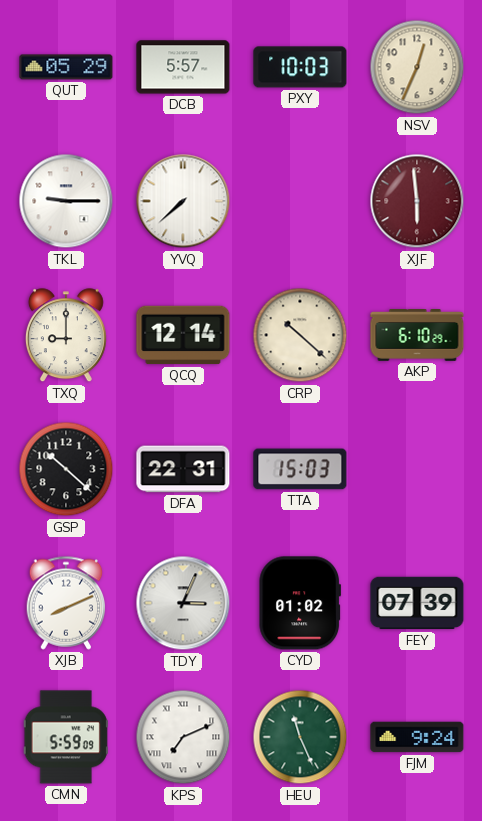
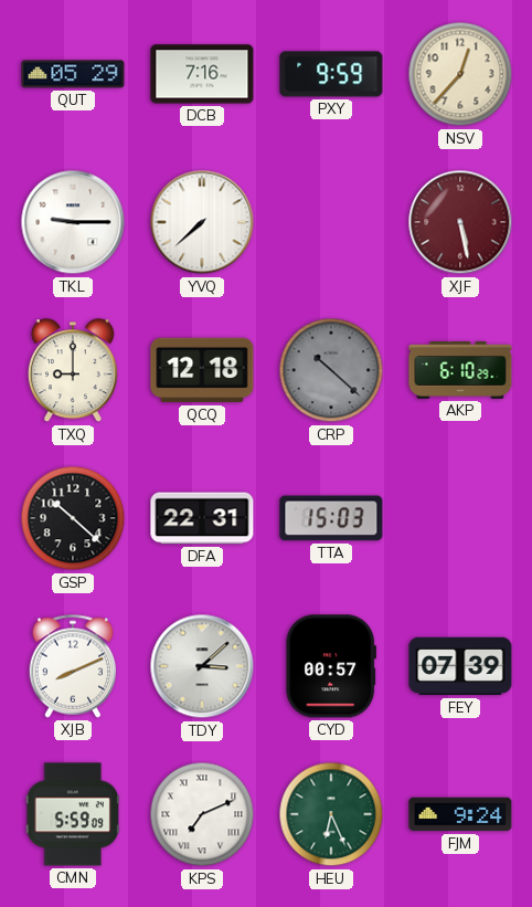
DCB: 5:57 -> 7:16
PXY: 10:03 -> 9:59
NSV: 12:34 -> 12:37
XJF: 5:59 -> 5:28
QCQ: 12:14 -> 12:18
CRP dial: cream -> grey
TDY: 3:04 -> 3:08
CYD: 01:02 -> 00:57
HEU: 11:26 -> 6:26
